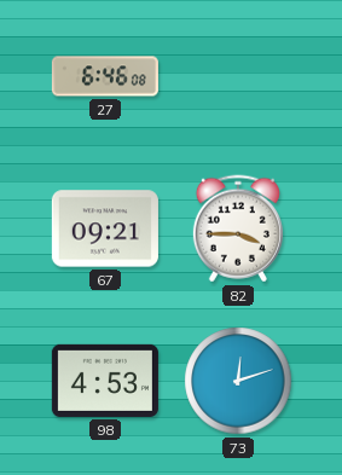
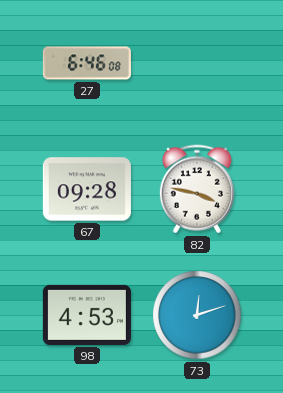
67: 09:21 -> 09:28
82: 3:45 -> 3:47
